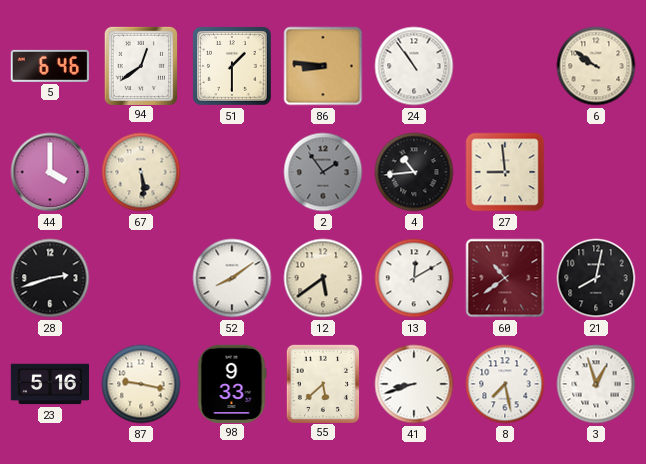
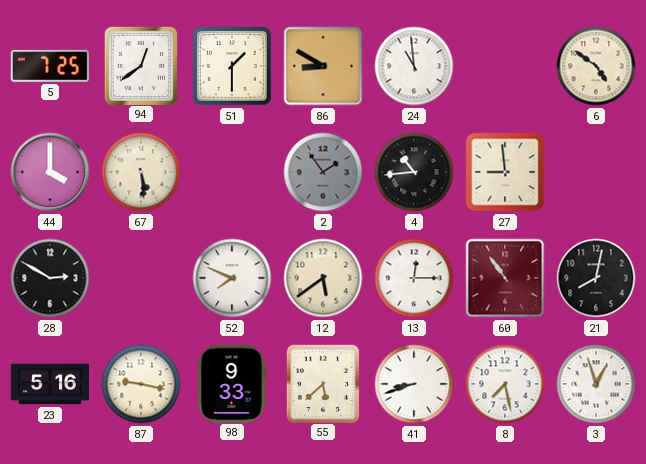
5: 6:46 -> 7:25
86: 8:46 -> 8:50
24: 10:54 -> 10:59
6: 9:51 -> 4:51
28: 2:42 -> 2:50
52: 8:09 -> 7:49
13: 12:10 -> 12:15
60: 10:39 -> 10:54
